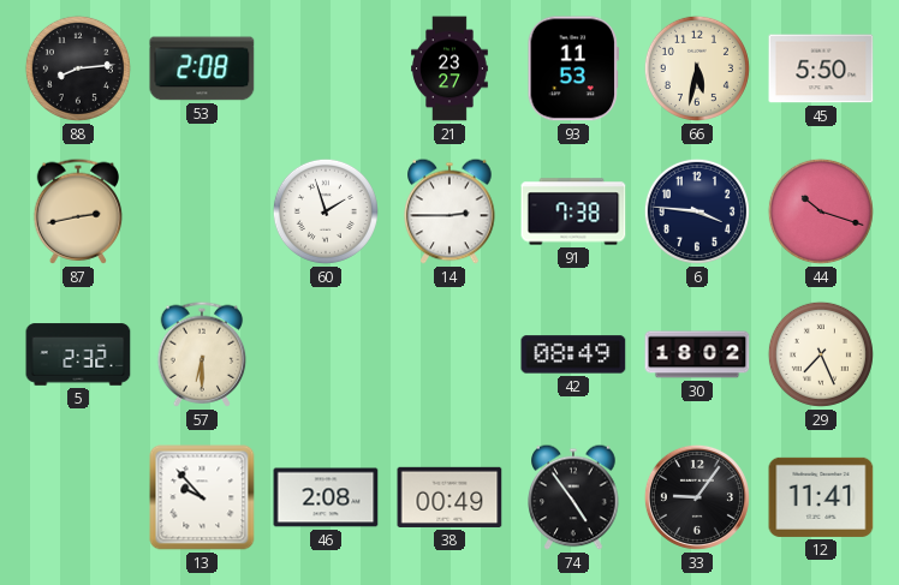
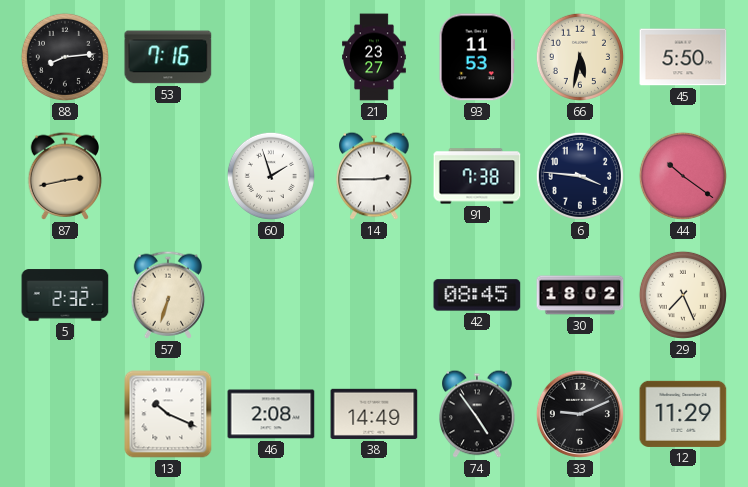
53: 2:08 -> 7:16
44: 10:18 -> 10:21
57: 6:30 -> 6:33
42: 08:49 -> 08:45
13: 9:53 -> 10:19
38: 00:49 -> 14:49
33: 9:06 -> 9:11
12: 11:41 -> 11:29
